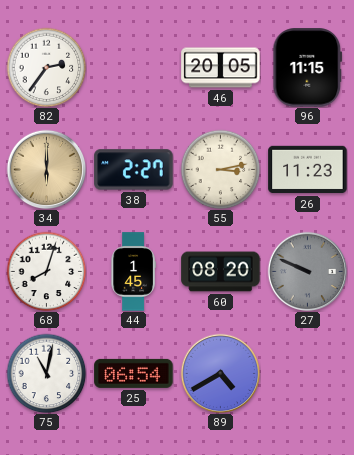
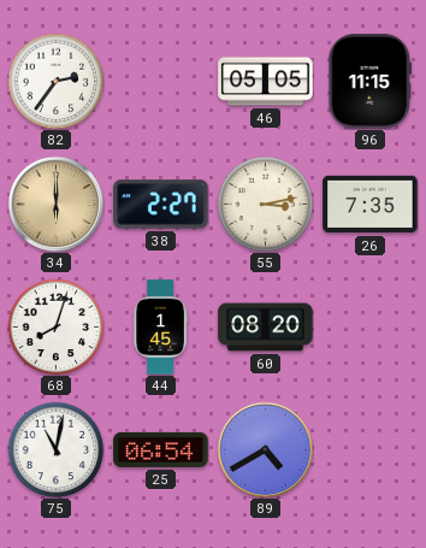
46: 20:05 -> 05:05
26: 11:23 -> 7:35
27: 9:49 -> none
